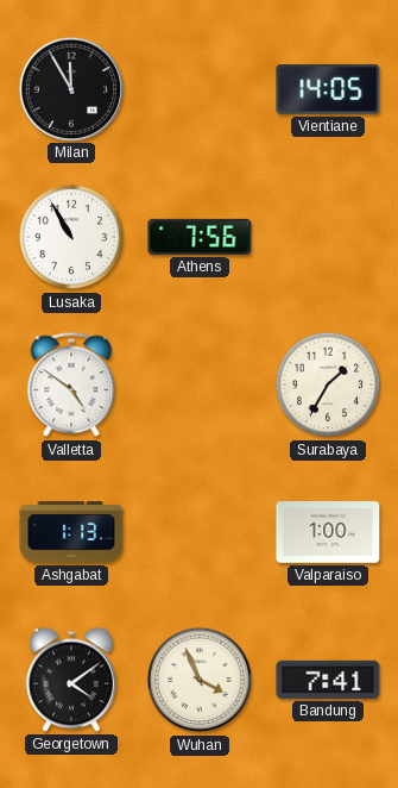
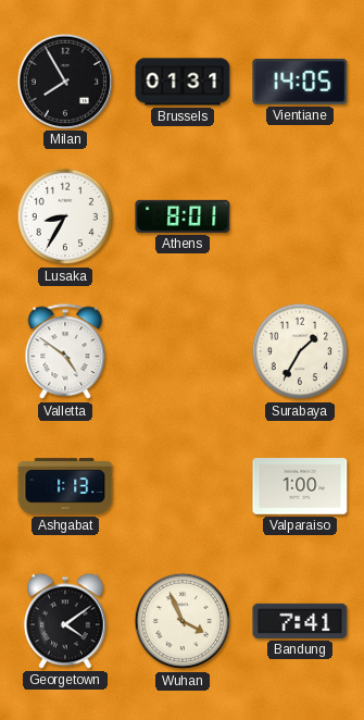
Milan: 11:55 -> 7:55
Brussels: none -> 01:31
Lusaka: 10:55 -> 8:35
Athens: 7:56 -> 8:01
